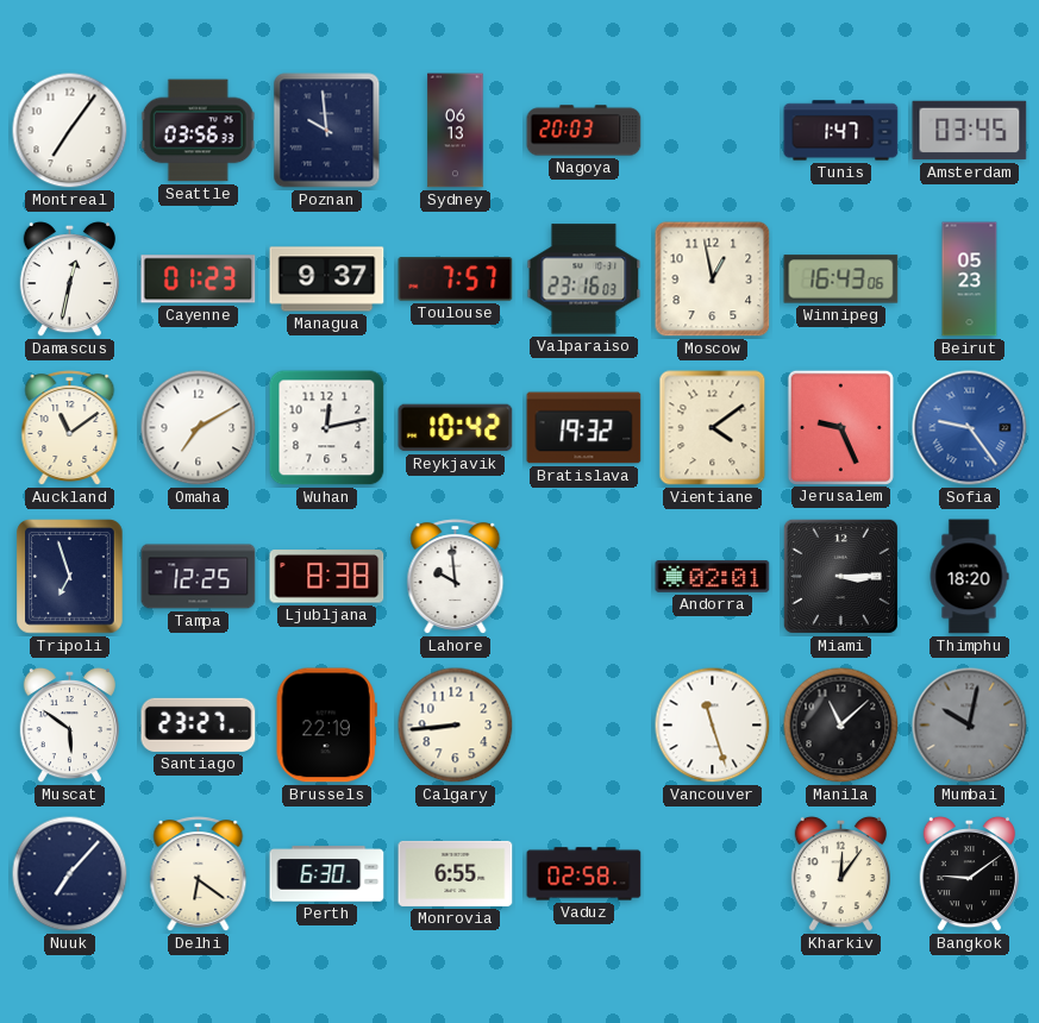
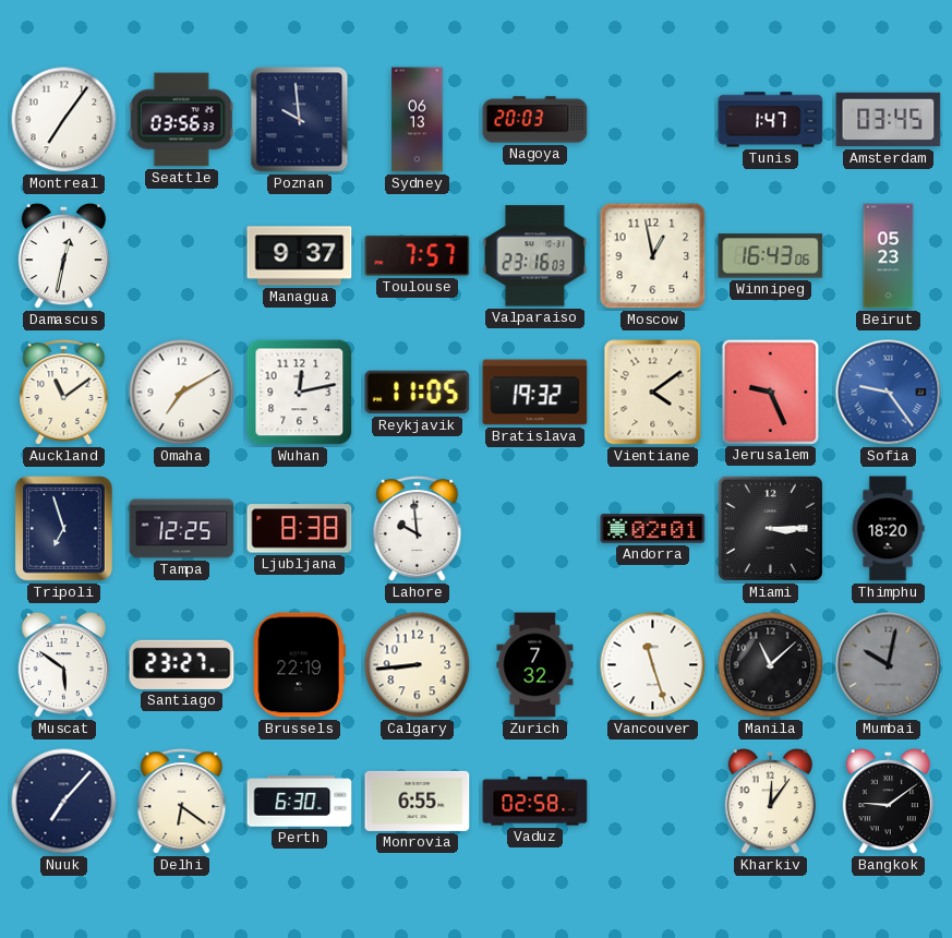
Cayenne: 01:23 -> none
Reykjavik: 10:42 -> 11:05
Zurich: none -> 7:32
